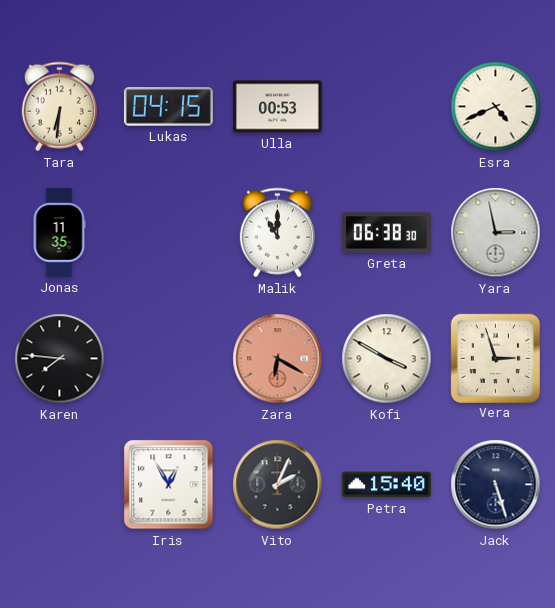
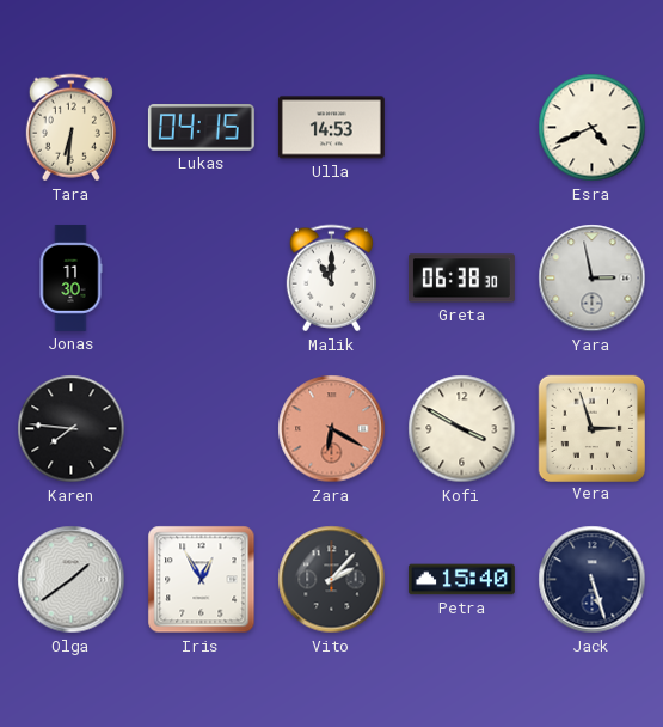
Ulla: 00:53 -> 14:53
Jonas: 11:35 -> 11:30
Olga: none -> 1:39
Vito: 2:04 -> 2:07
